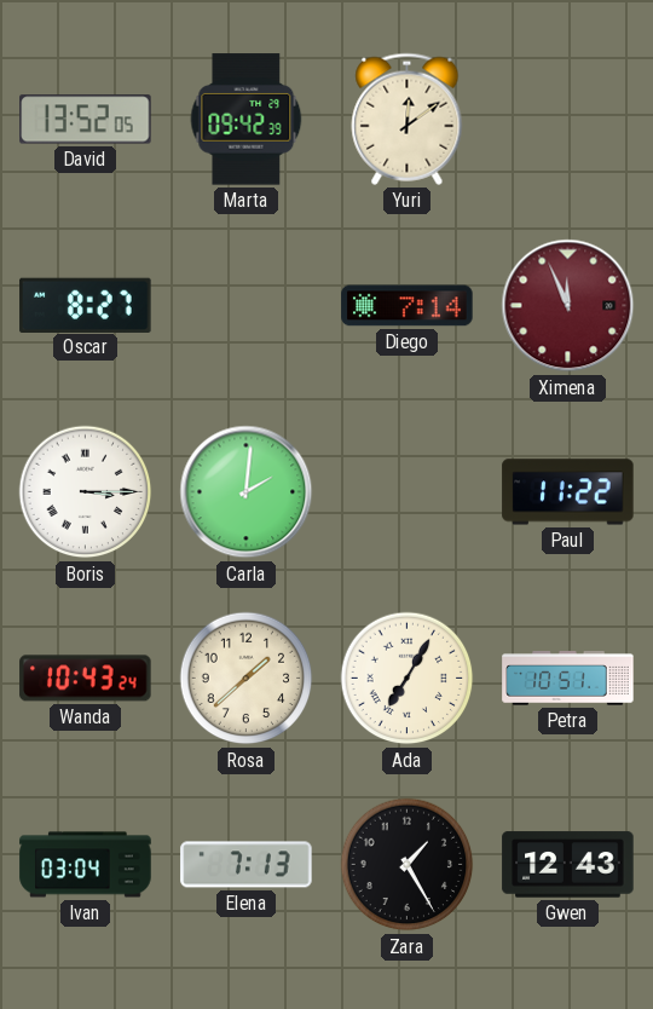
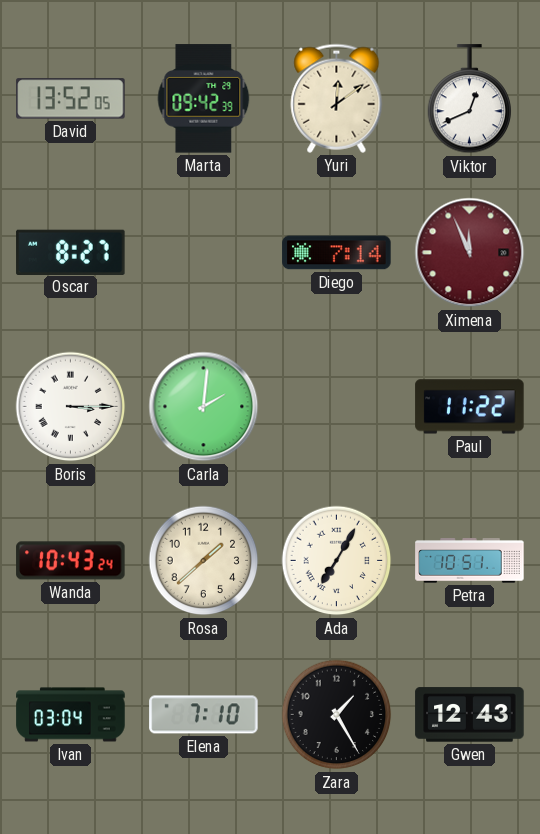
Viktor: none -> 12:41
Elena: 7:13 -> 7:10
